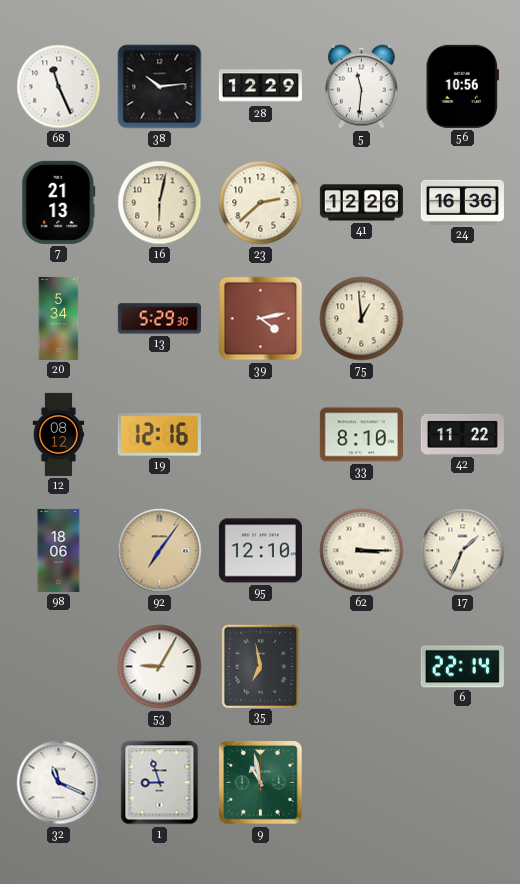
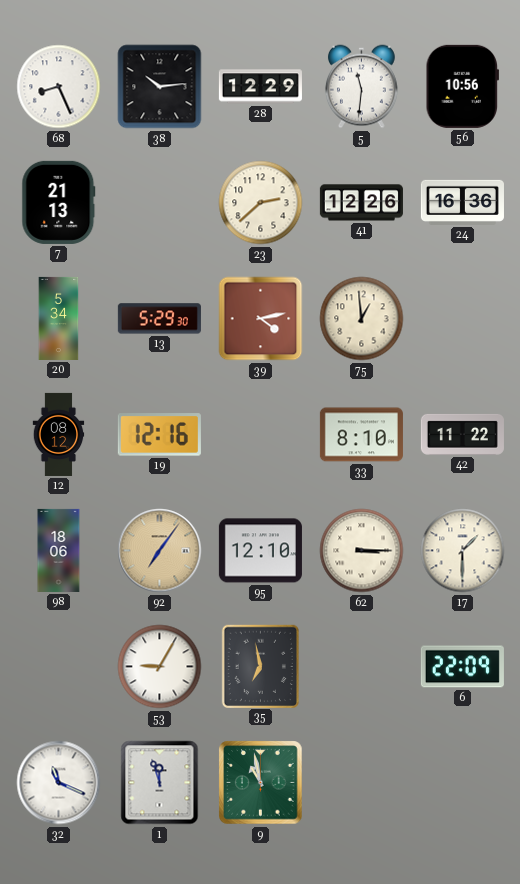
68: 11:26 -> 8:26
16: 6:02 -> none
17: 1:34 -> 1:30
6: 22:14 -> 22:09
1: 8:57 -> 11:57
